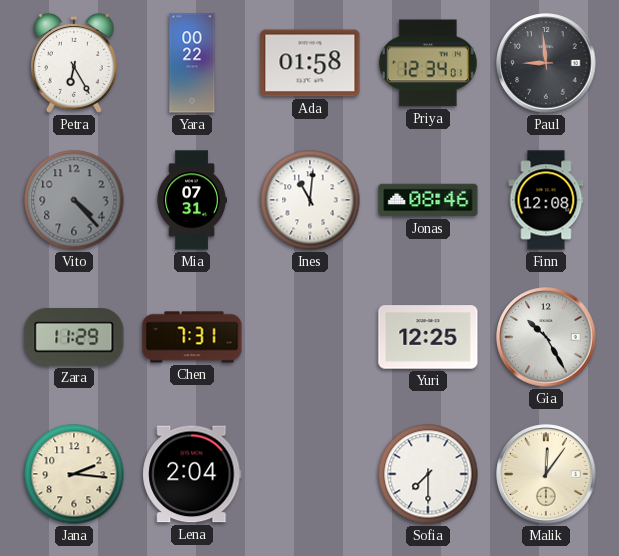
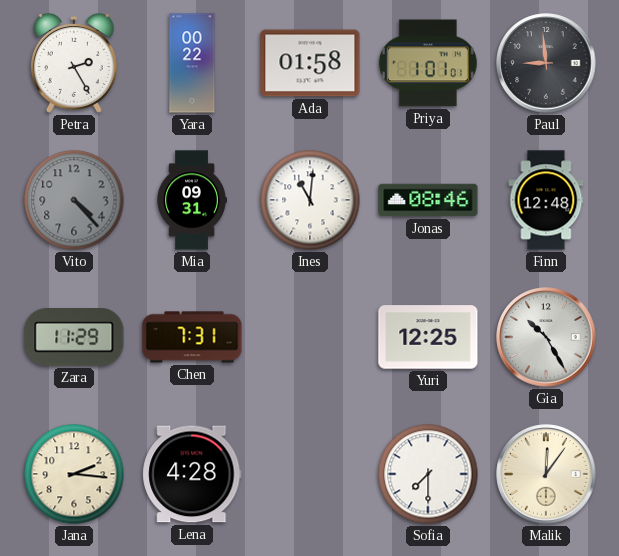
Petra: 6:25 -> 2:25
Priya: 12:34 -> 1:01
Mia: 07:31 -> 09:31
Finn: 12:08 -> 12:48
Lena: 2:04 -> 4:28
